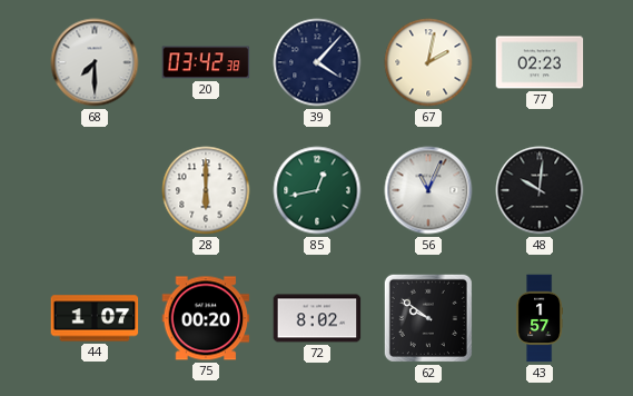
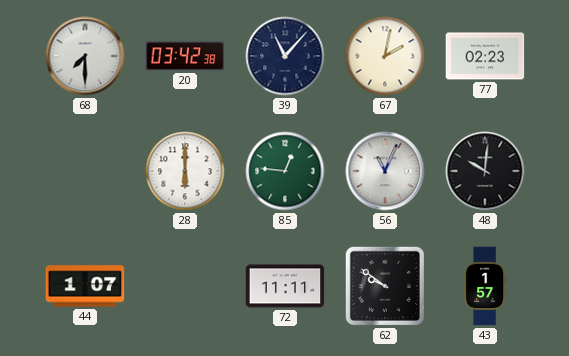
39: 4:07 -> 11:07
85: 12:43 -> 12:46
75: 00:20 -> none
72: 8:02 -> 11:11
